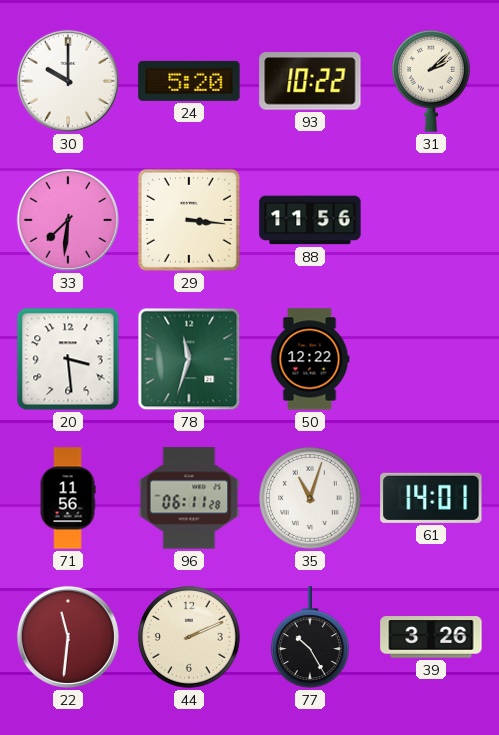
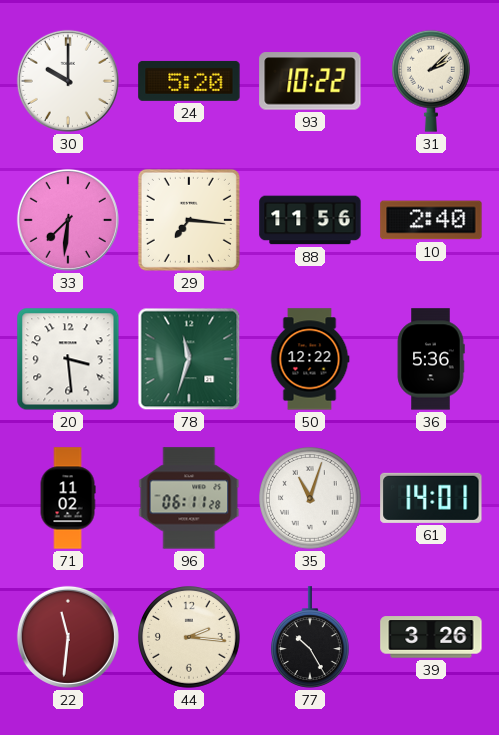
29: 3:16 -> 7:16
10: none -> 2:40
36: none -> 5:36
71: 11:56 -> 11:02
44: 2:11 -> 2:16
